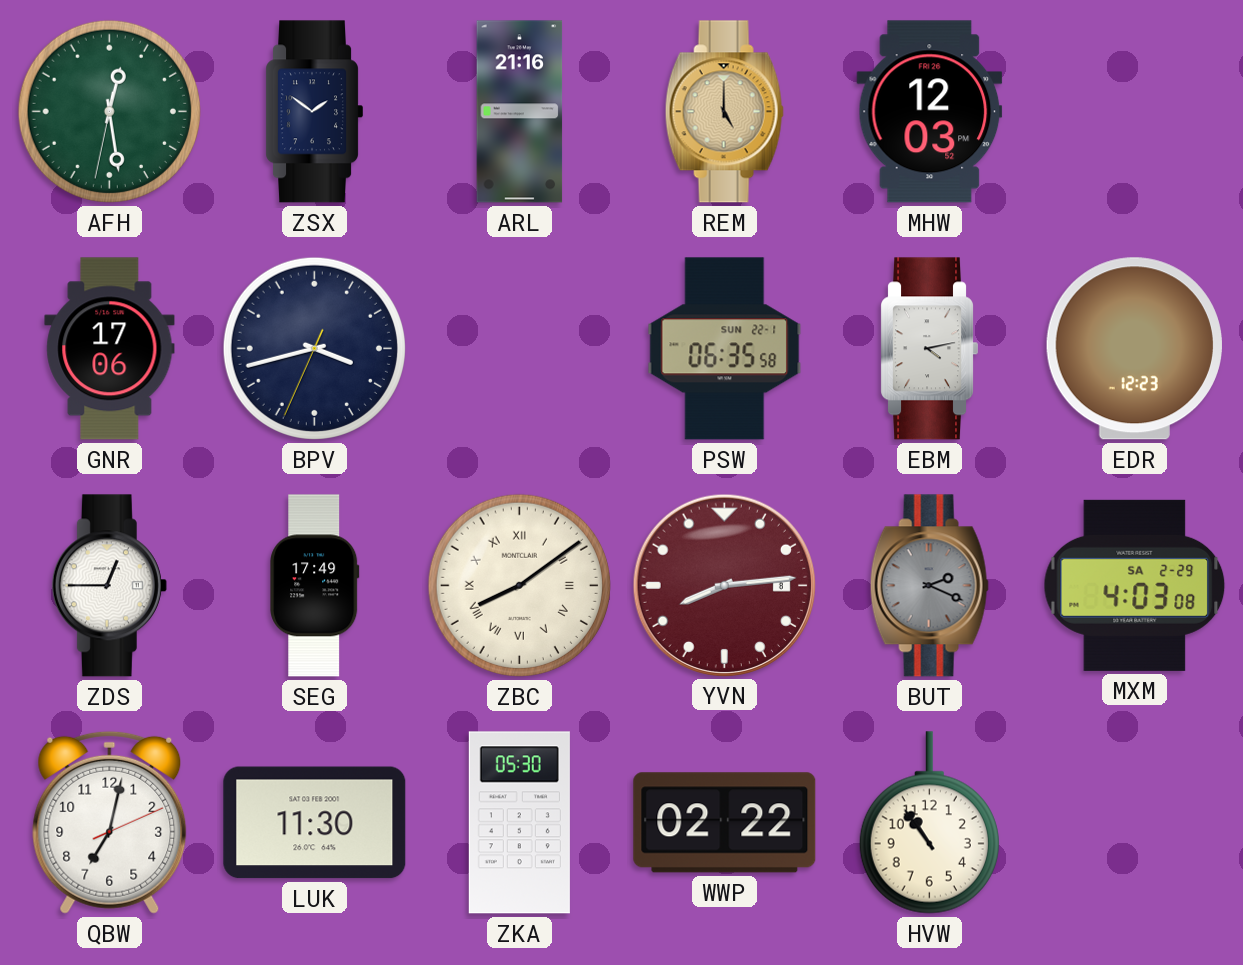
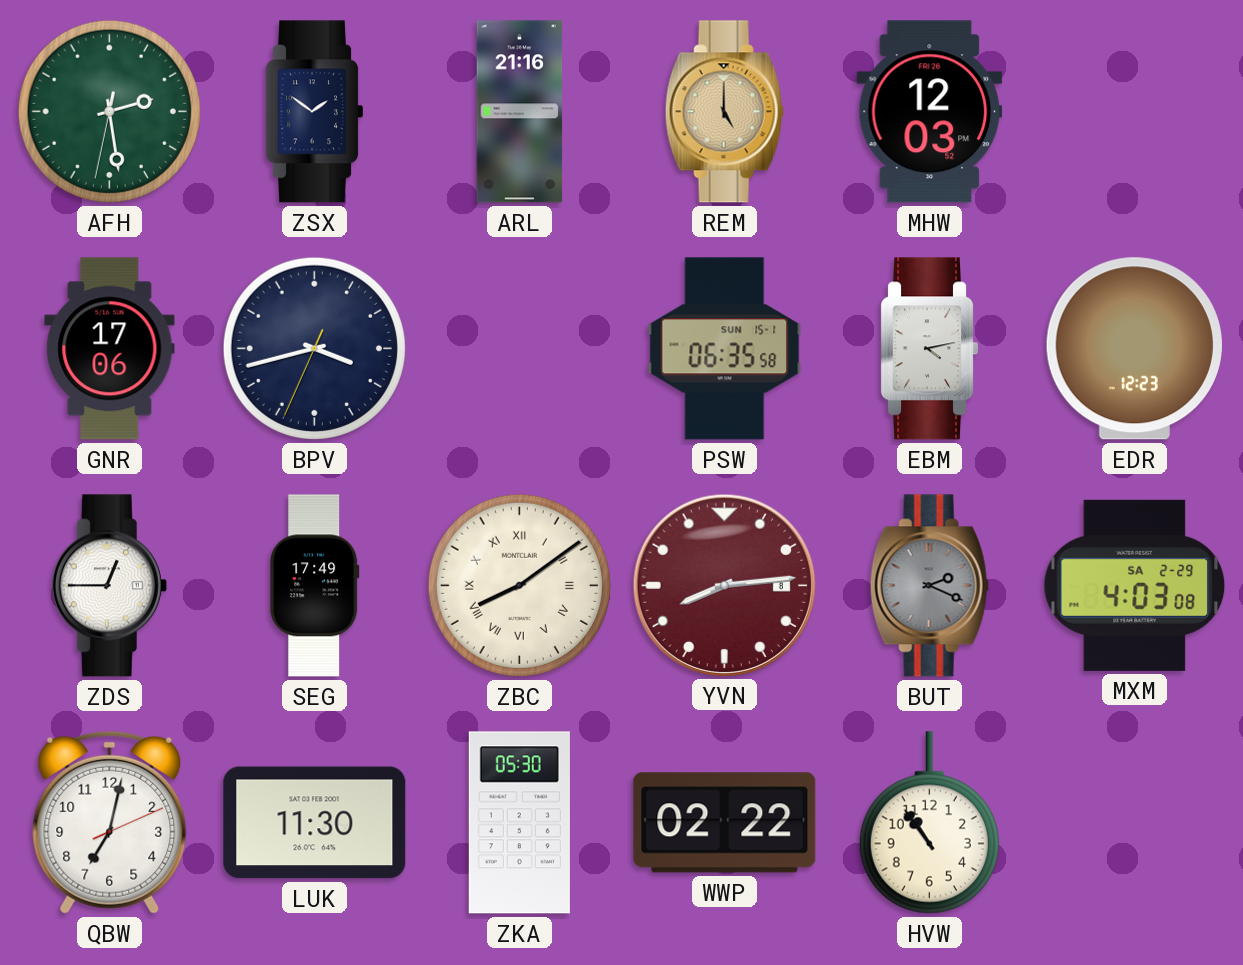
AFH: 12:28 -> 2:28
PSW date: SUN 22-1 -> SUN 15-1
